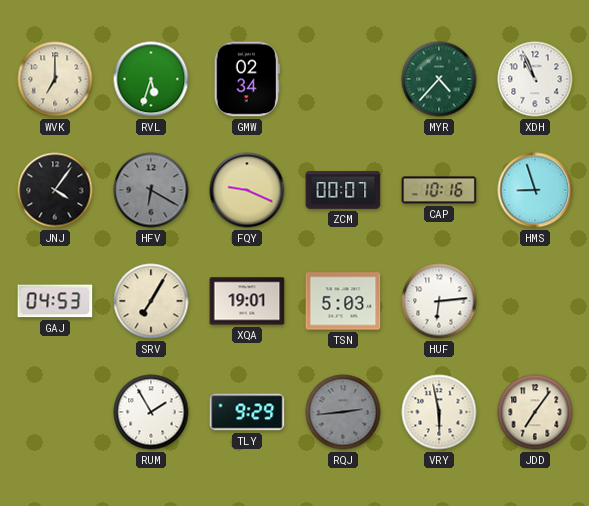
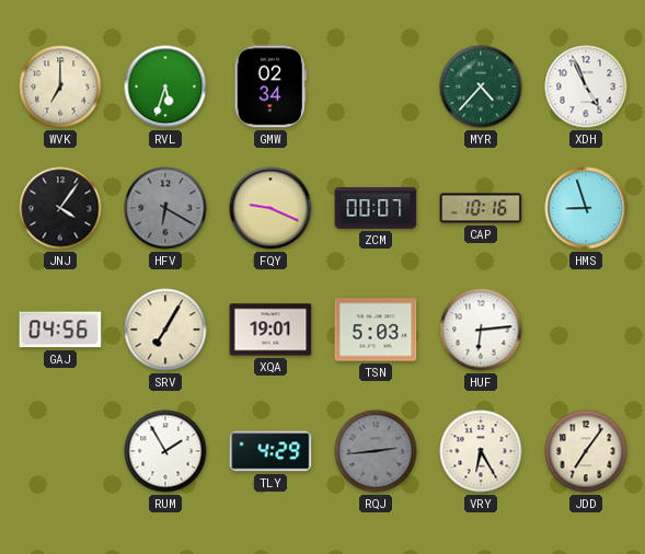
XDH: 10:56 -> 4:56
GAJ: 04:53 -> 04:56
TLY: 9:29 -> 4:29
VRY: 5:58 -> 6:25
